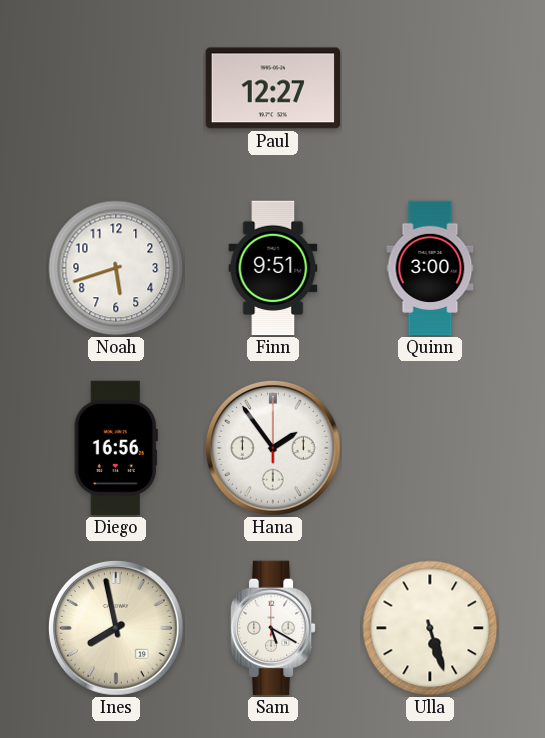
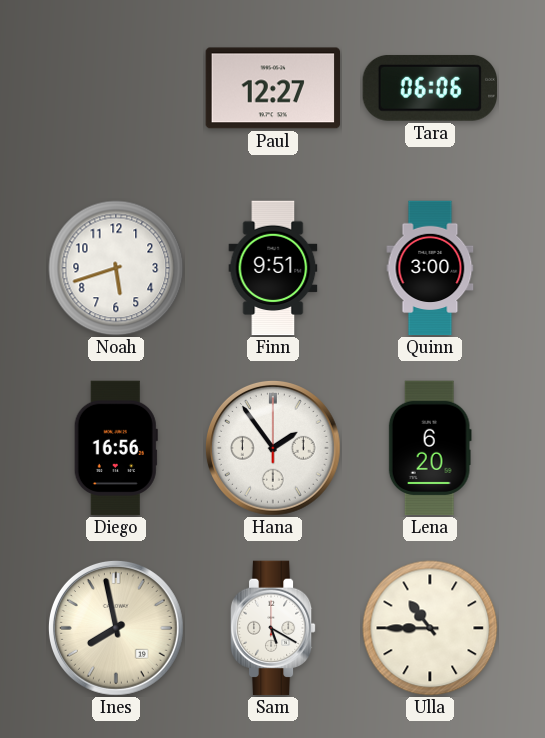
Tara: none -> 06:06
Lena: none -> 6:20
Ulla: 5:27 -> 10:45
